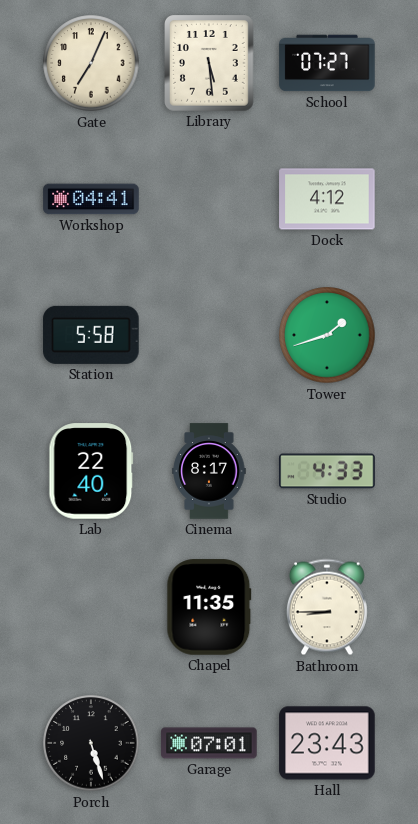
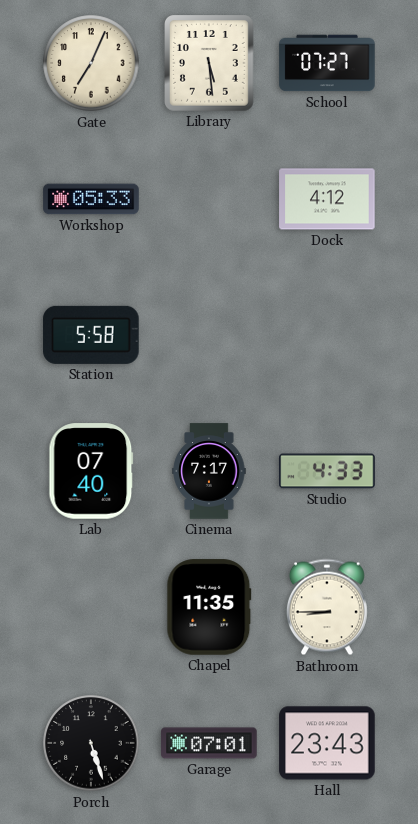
Workshop: 04:41 -> 05:33
Tower: 1:42 -> none
Lab: 22:40 -> 07:40
Cinema: 8:17 -> 7:17
